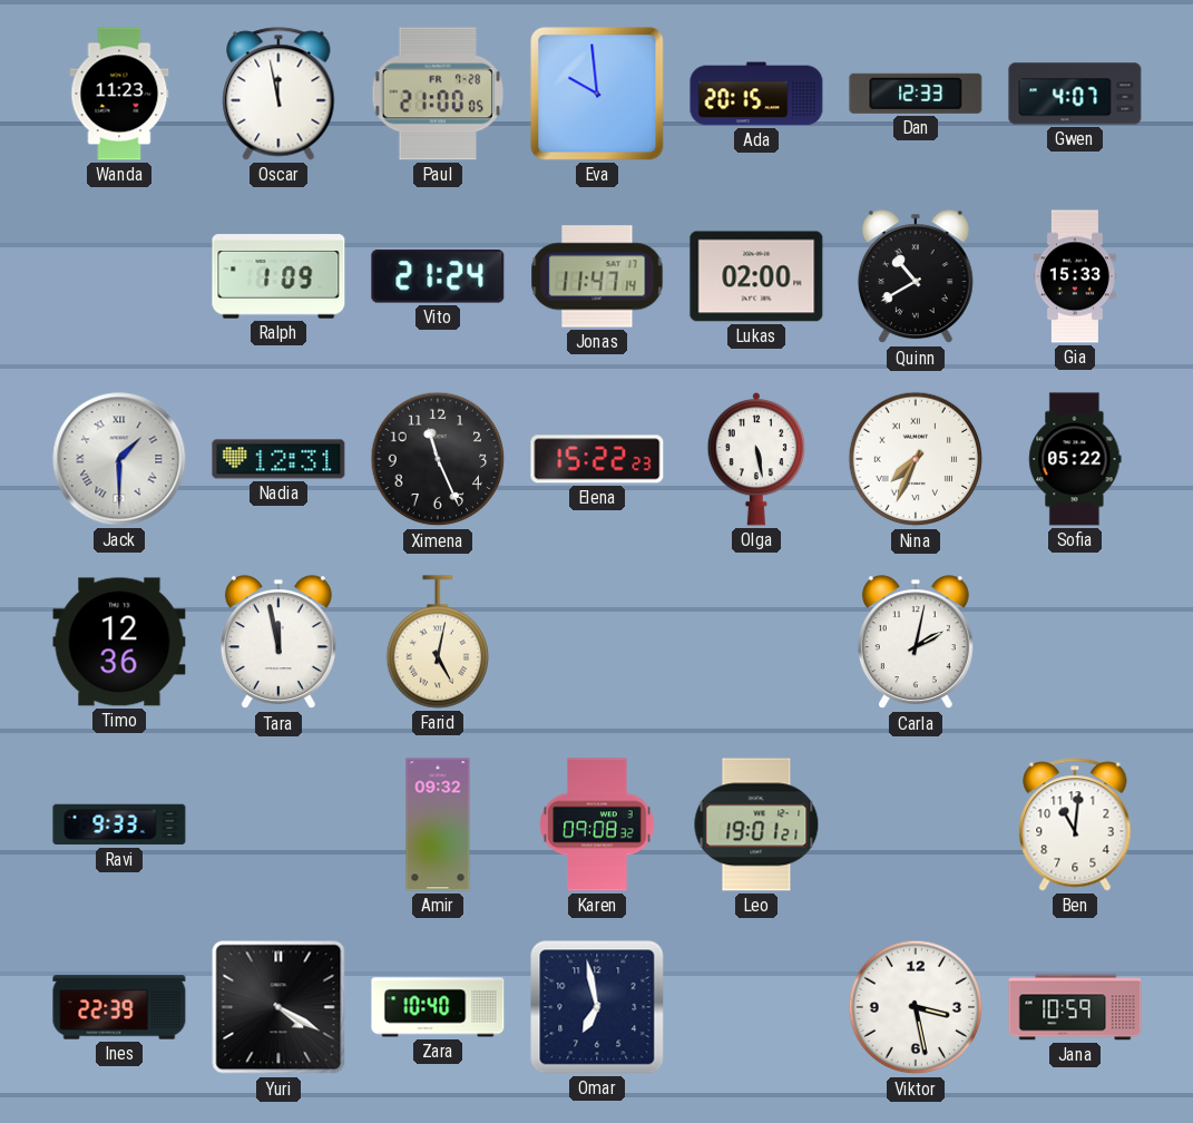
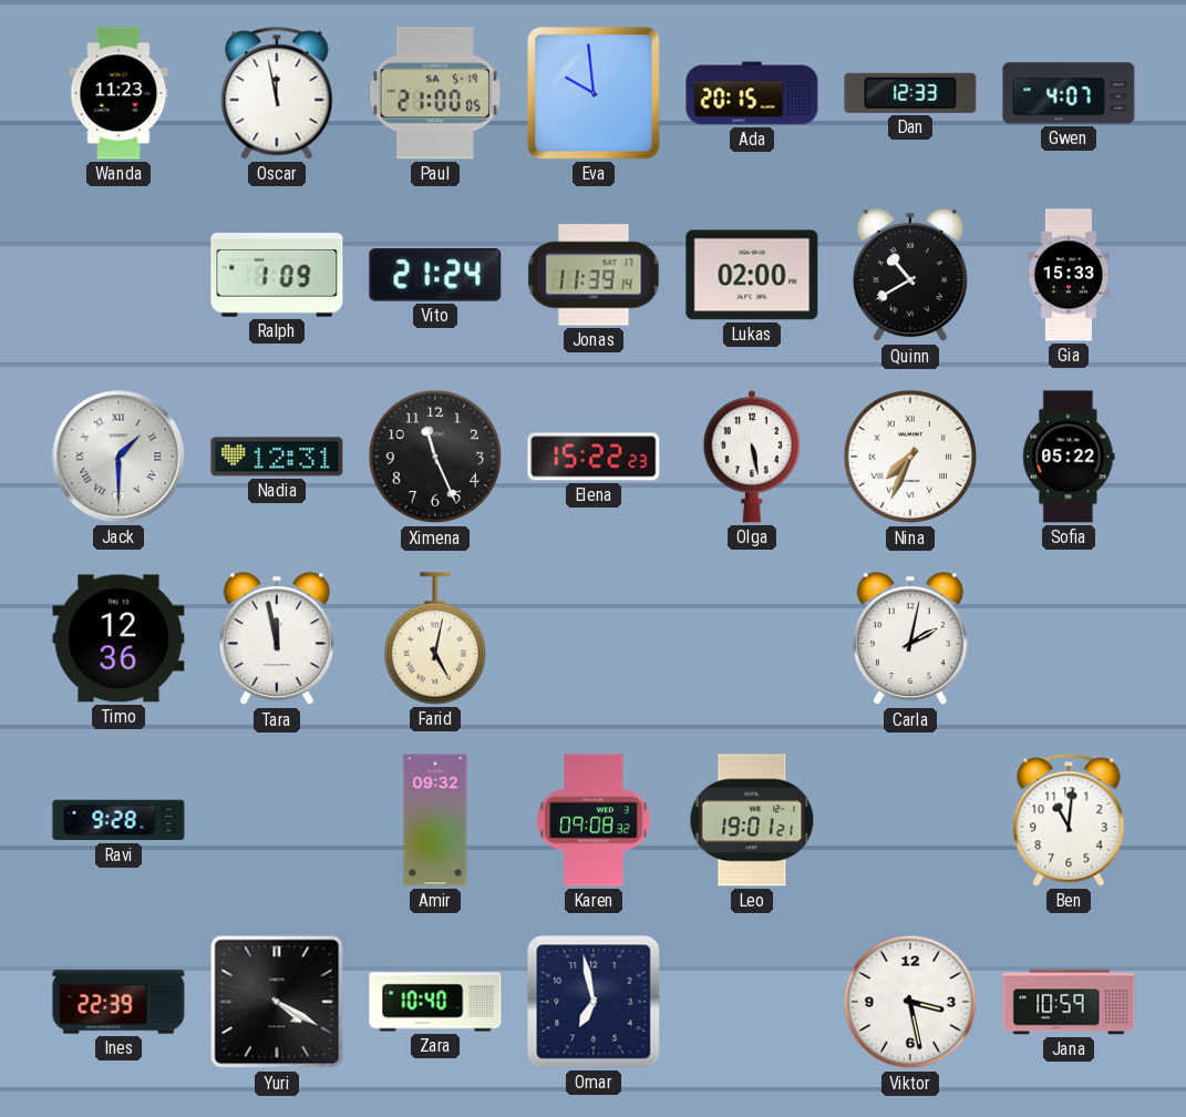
Paul date: FR 7-28 -> SA 5-19
Jonas: 11:47 -> 11:39
Ravi: 9:33 -> 9:28
